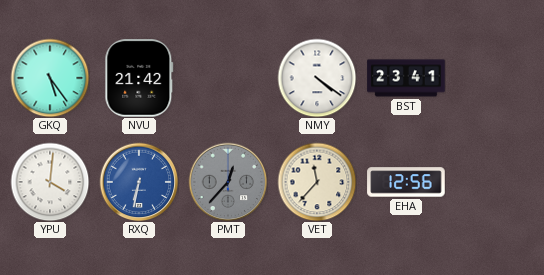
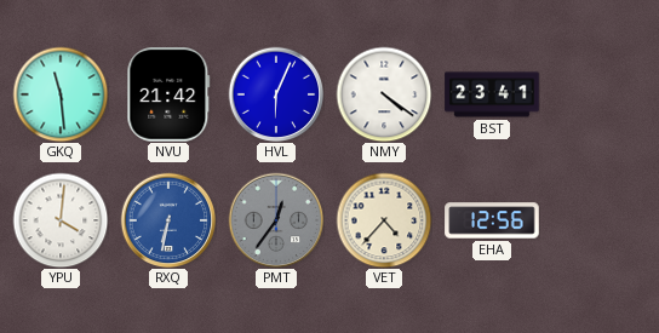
GKQ: 5:24 -> 11:29
HVL: none -> 6:04
PMT: 12:37 -> 12:36
VET: 11:37 -> 4:37
